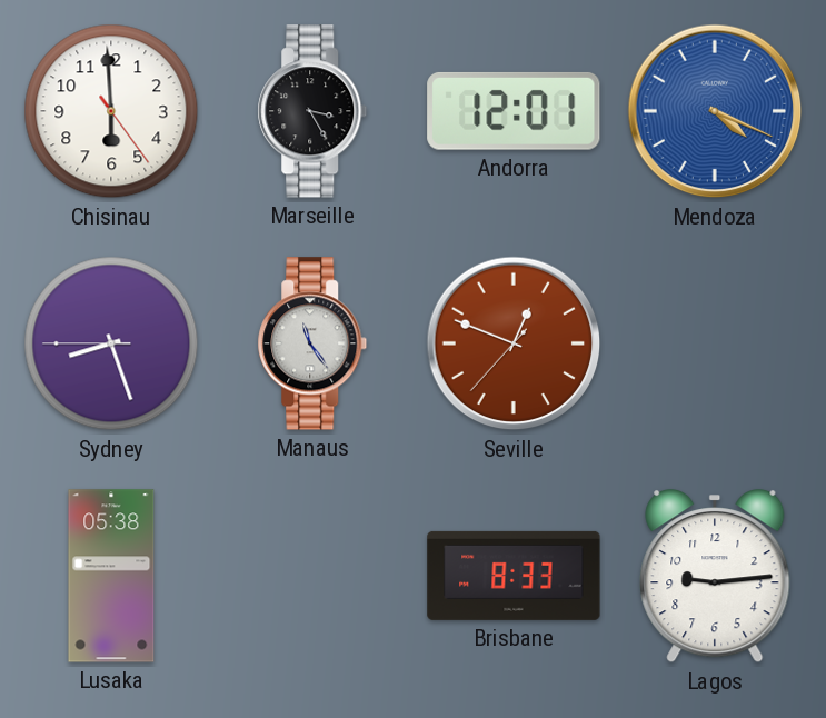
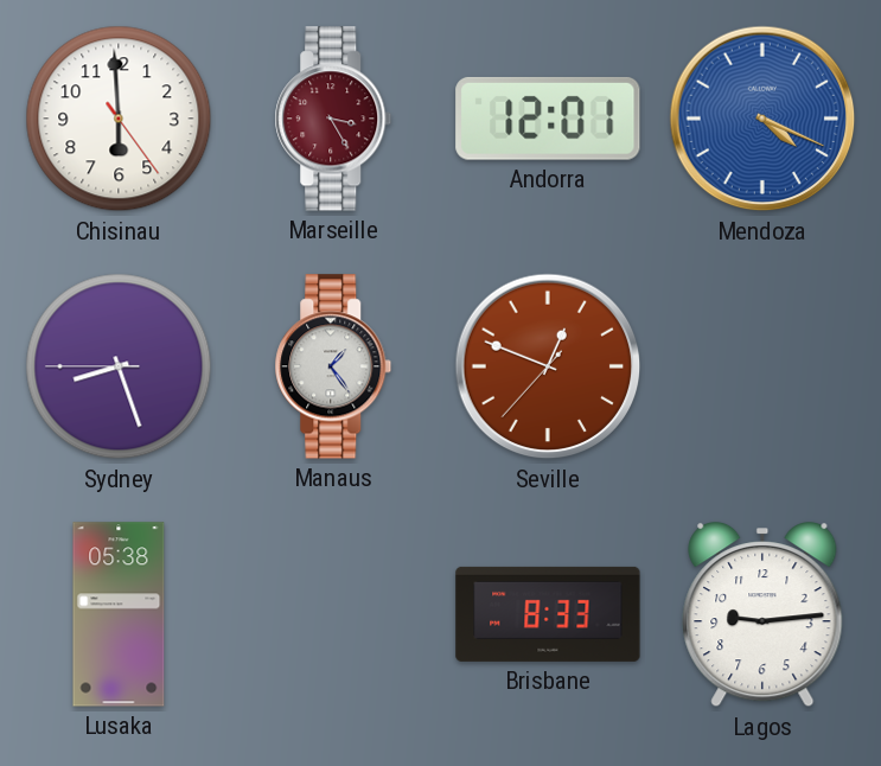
Marseille dial: black -> burgundy
Manaus: 11:24 -> 1:24
